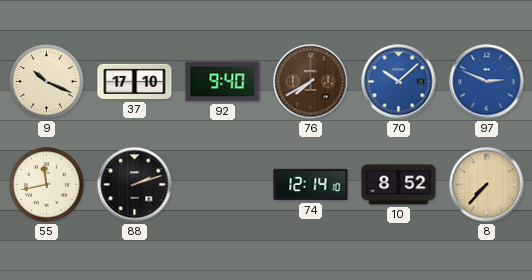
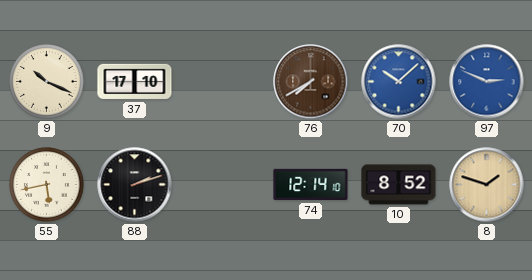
92: 9:40 -> none
55: 11:43 -> 5:43
8: 7:37 -> 1:48
